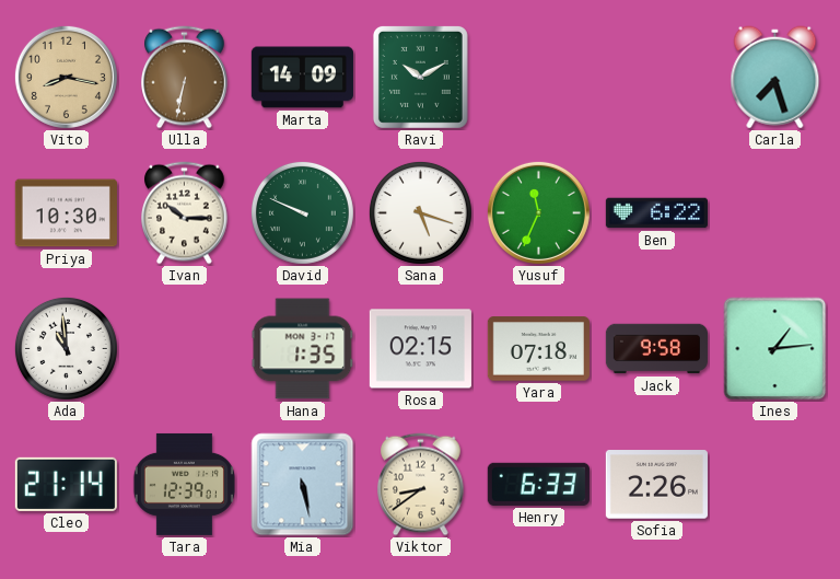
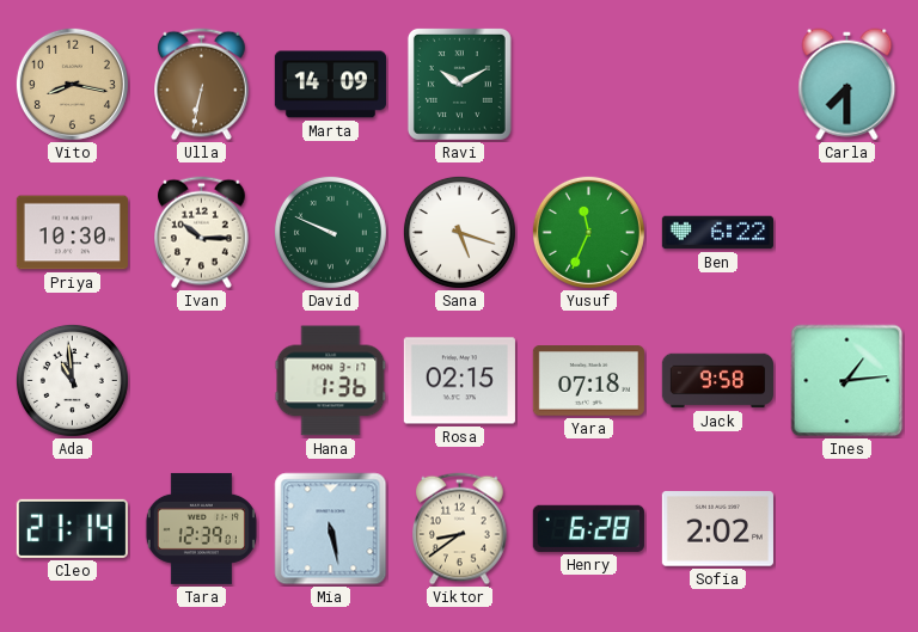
Carla: 7:27 -> 7:30
Hana: 1:35 -> 1:36
Henry: 6:33 -> 6:28
Sofia: 2:26 -> 2:02
